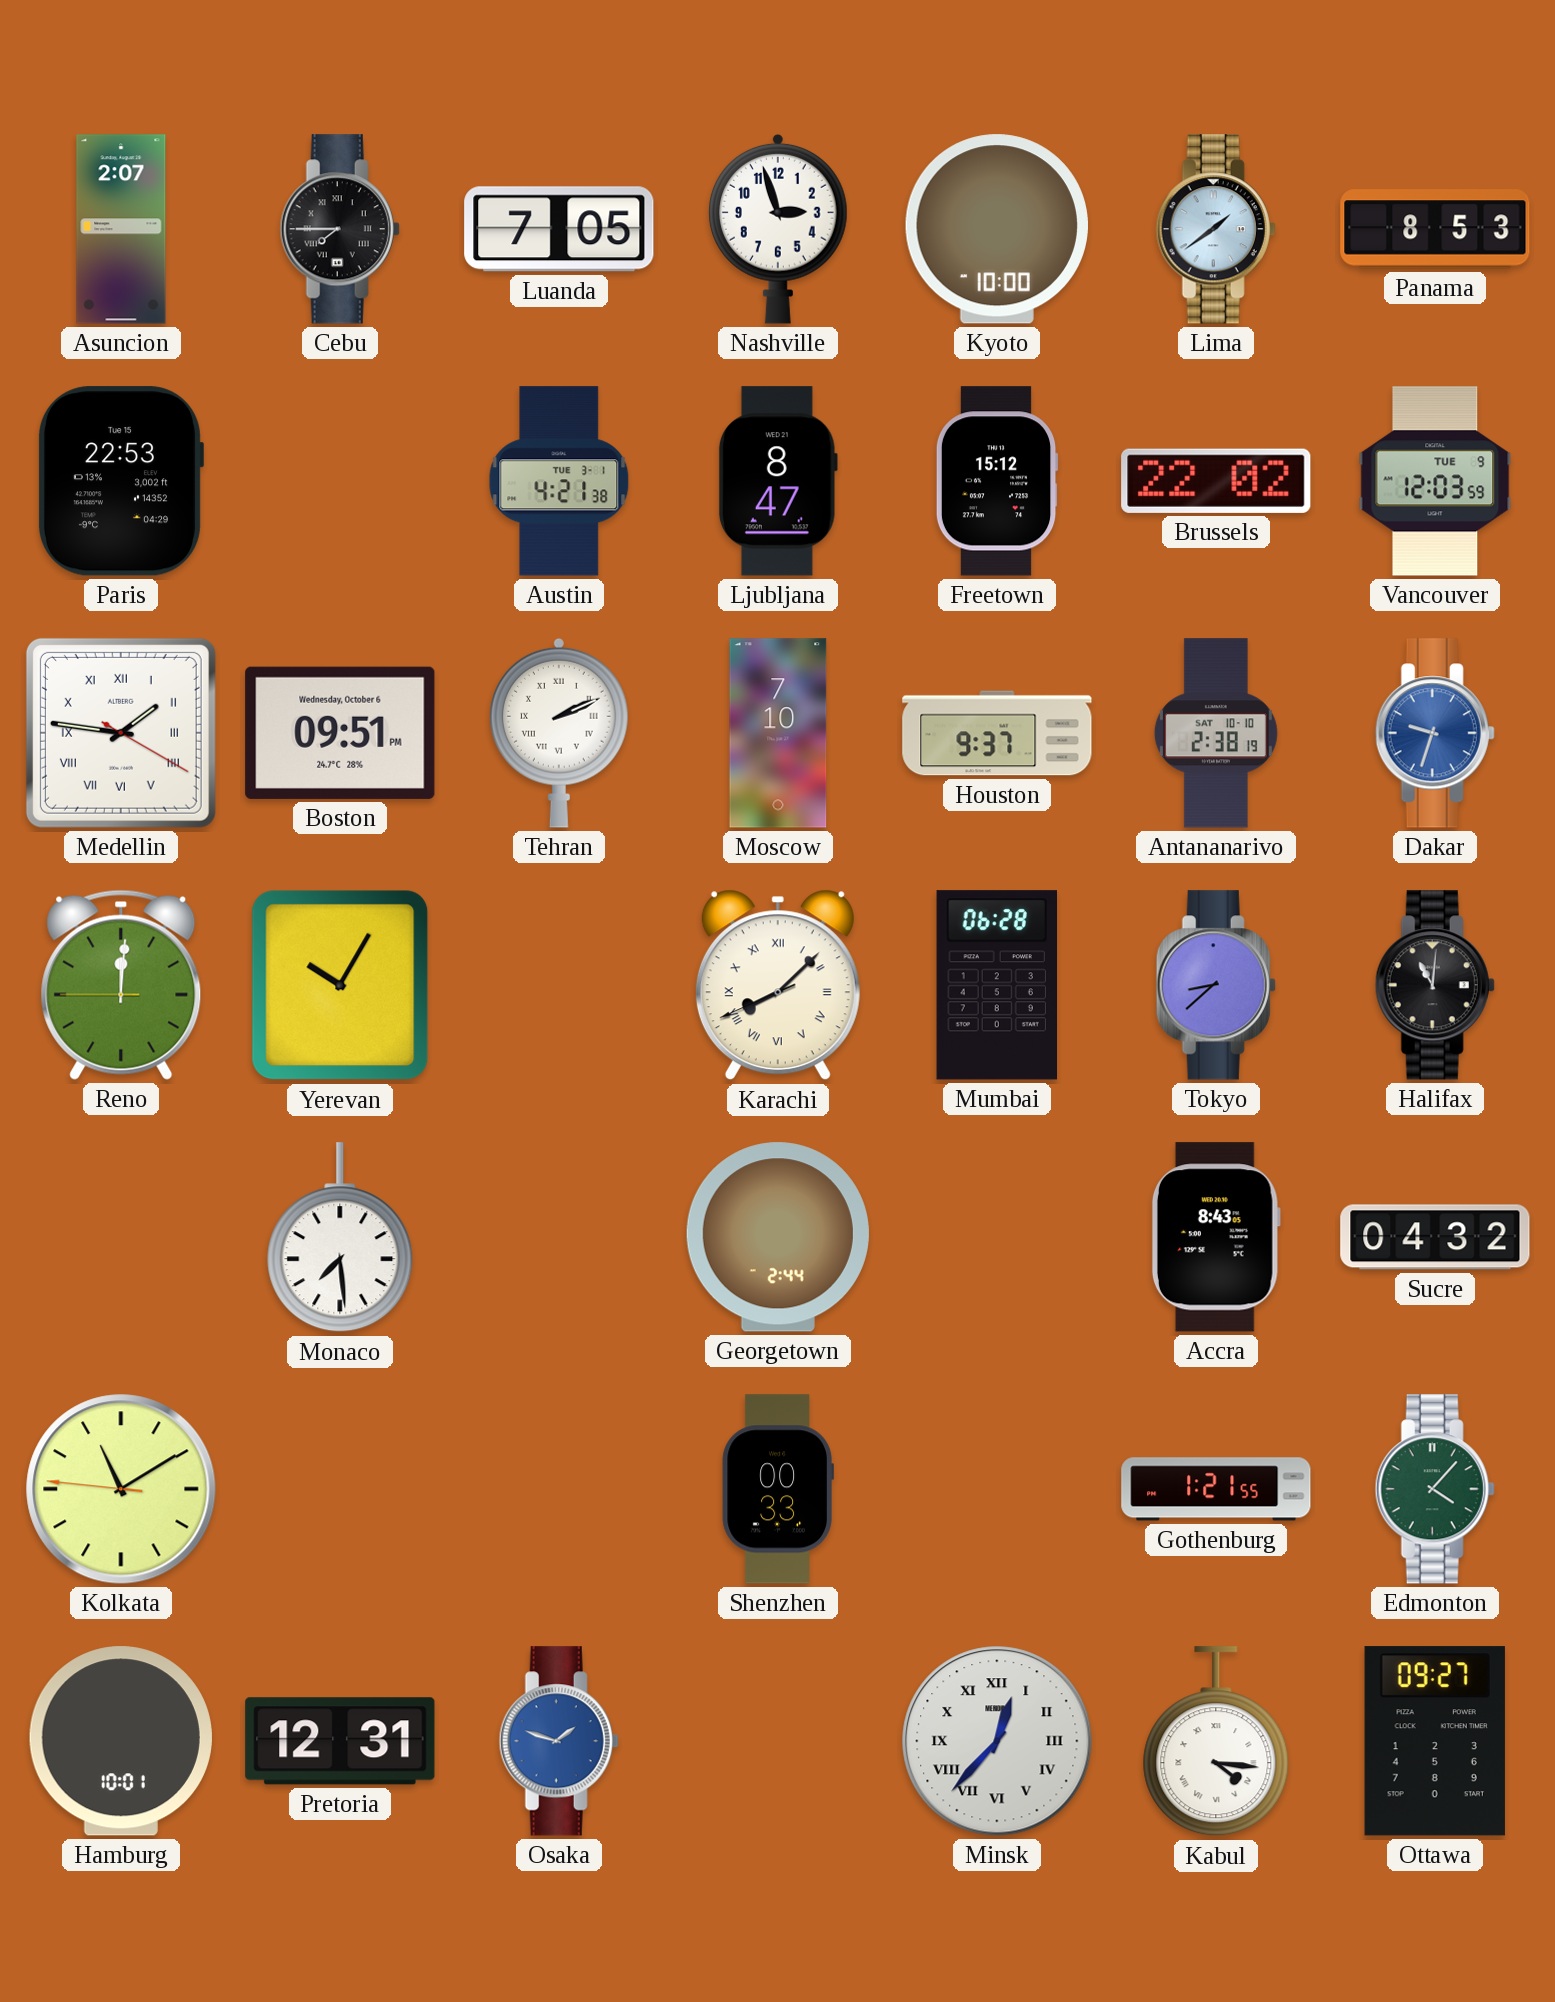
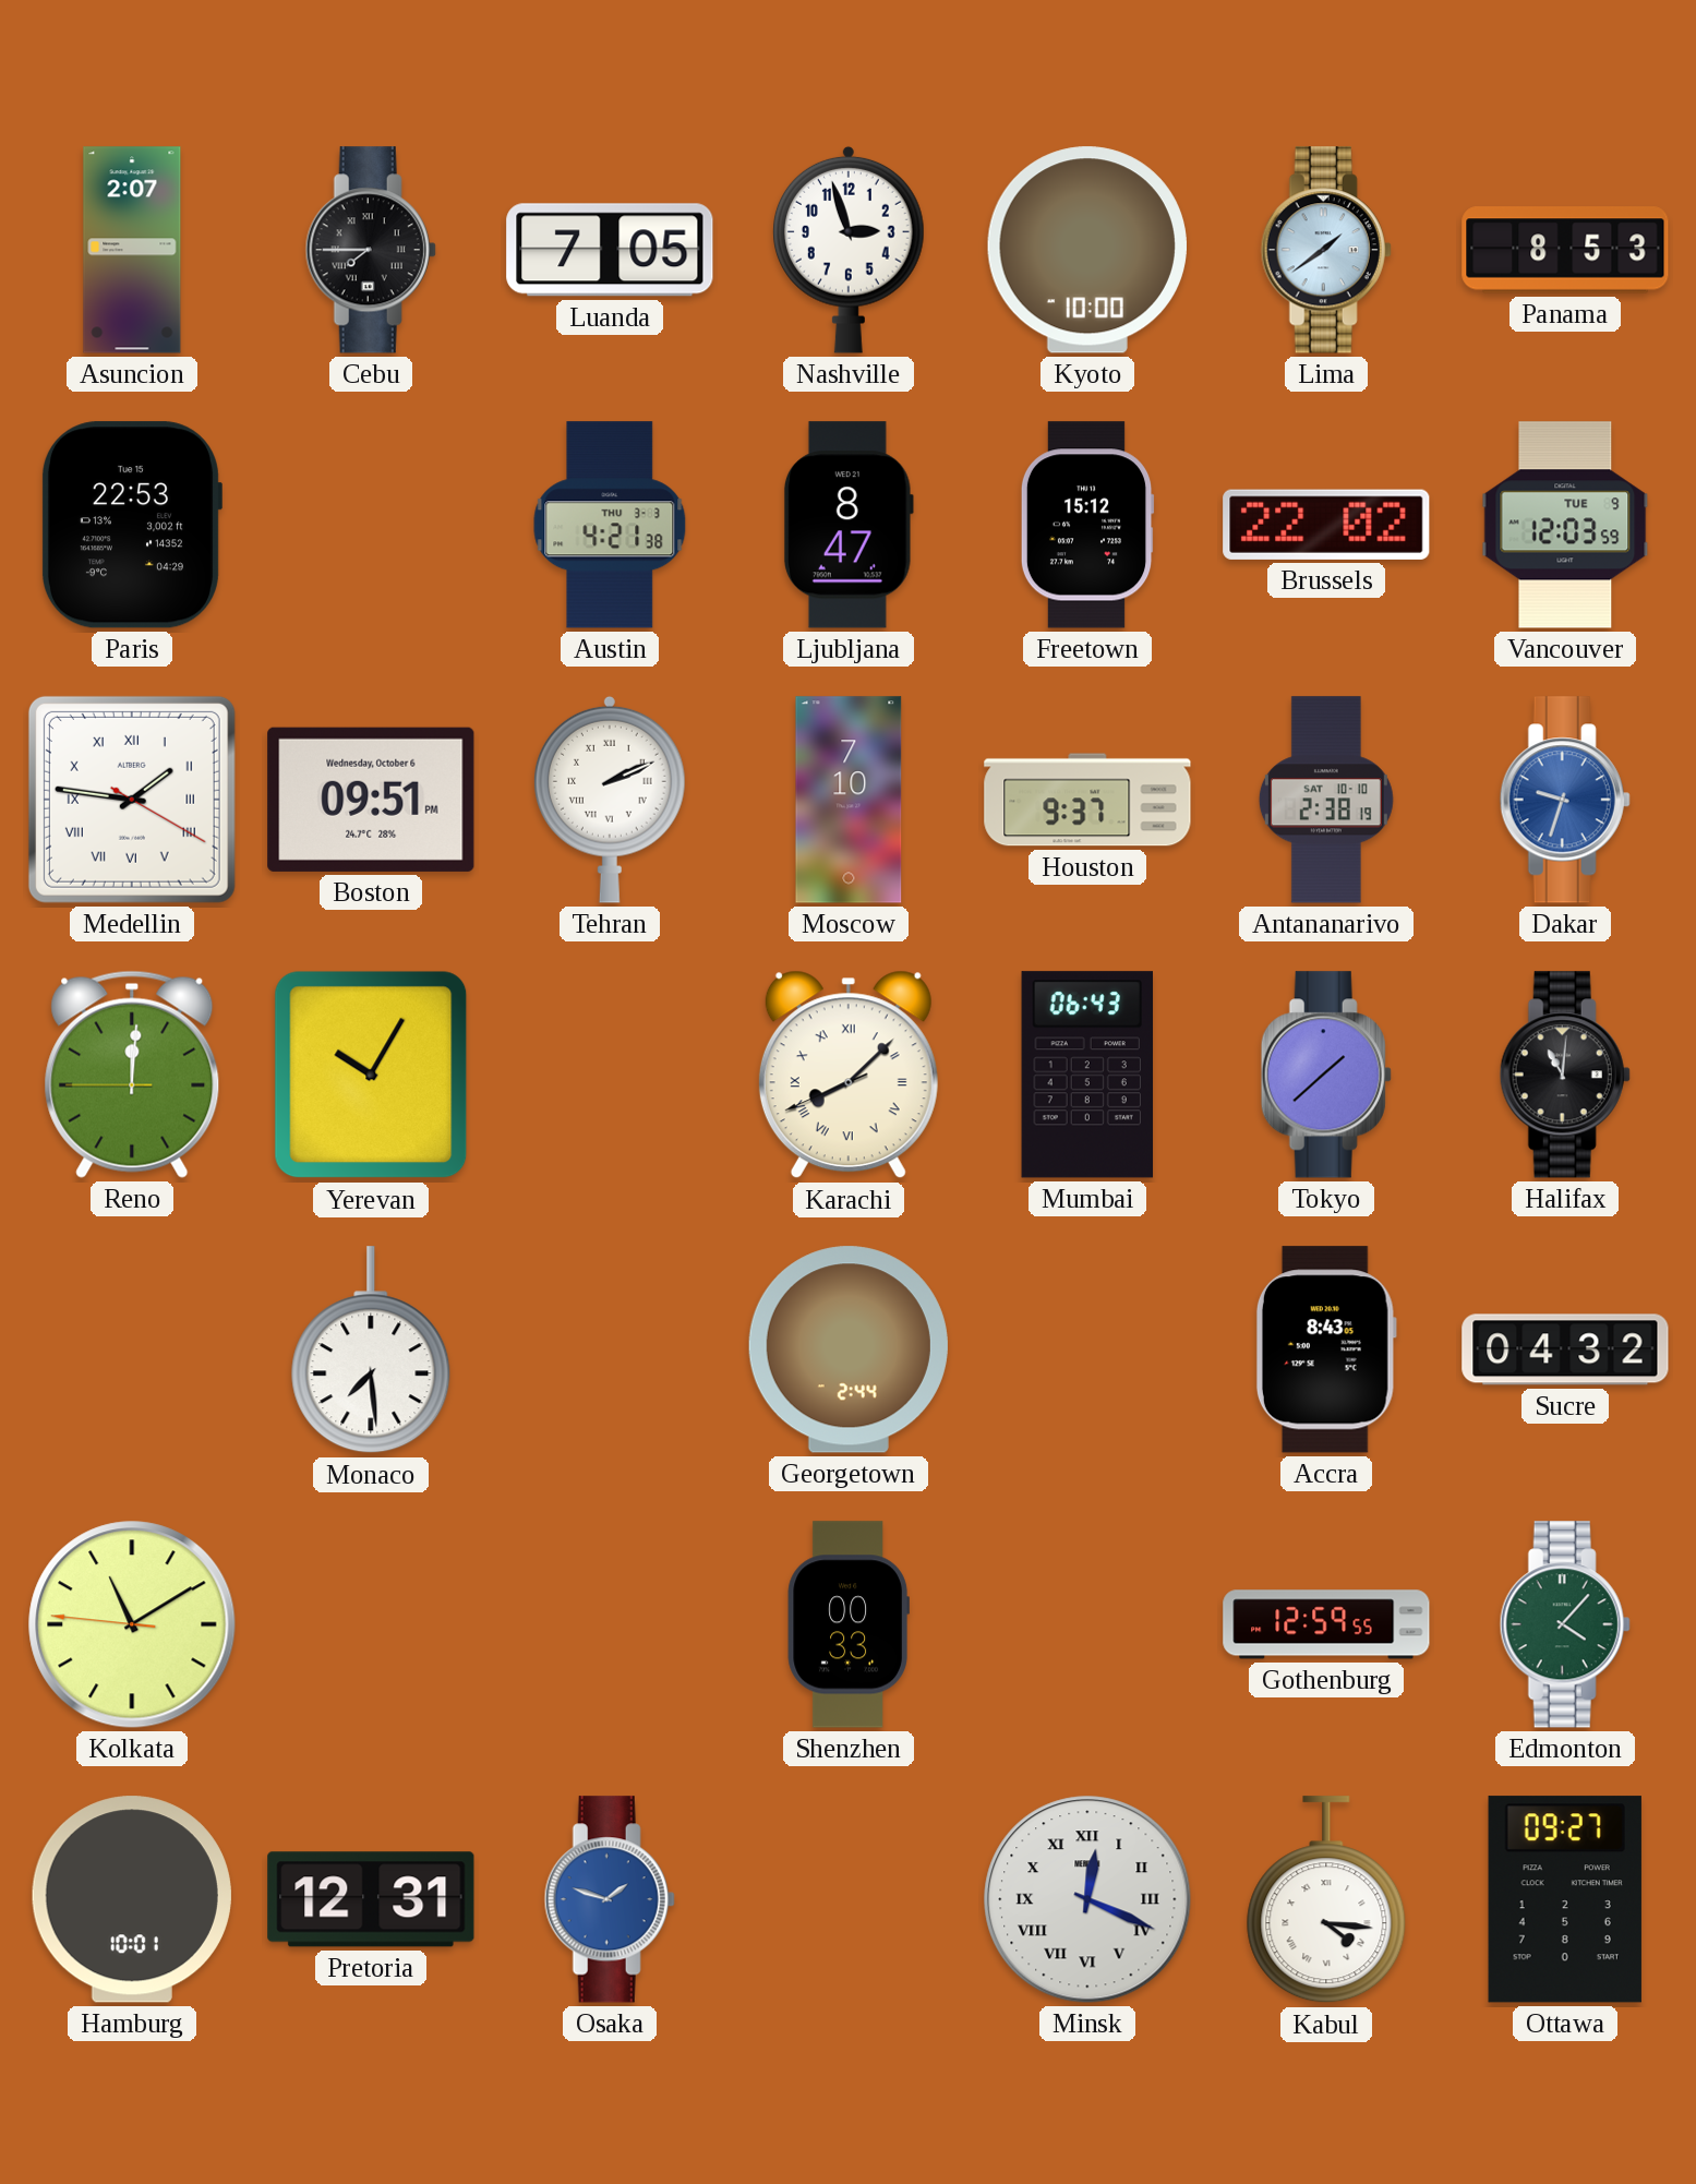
Austin date: TUE 3-1 -> THU 3-3
Mumbai: 06:28 -> 06:43
Tokyo: 8:38 -> 1:38
Gothenburg: 1:21 -> 12:59
Minsk: 12:37 -> 12:19
